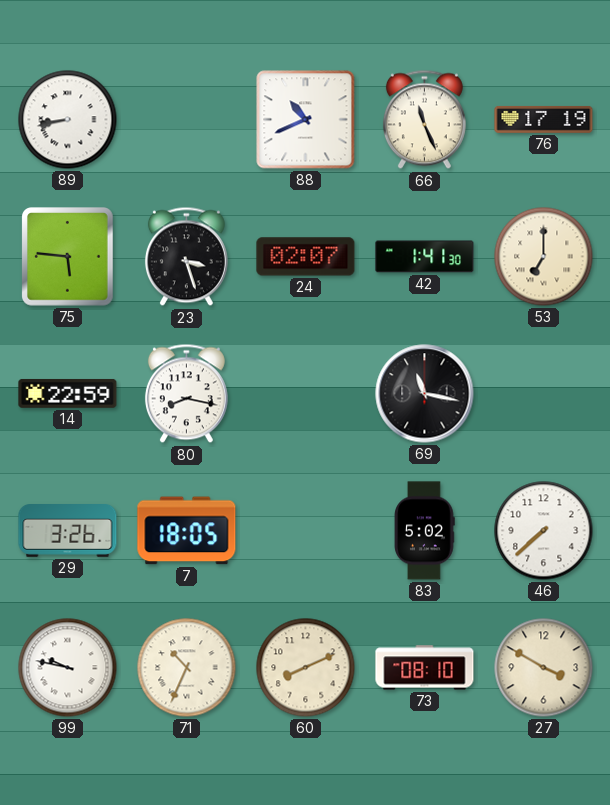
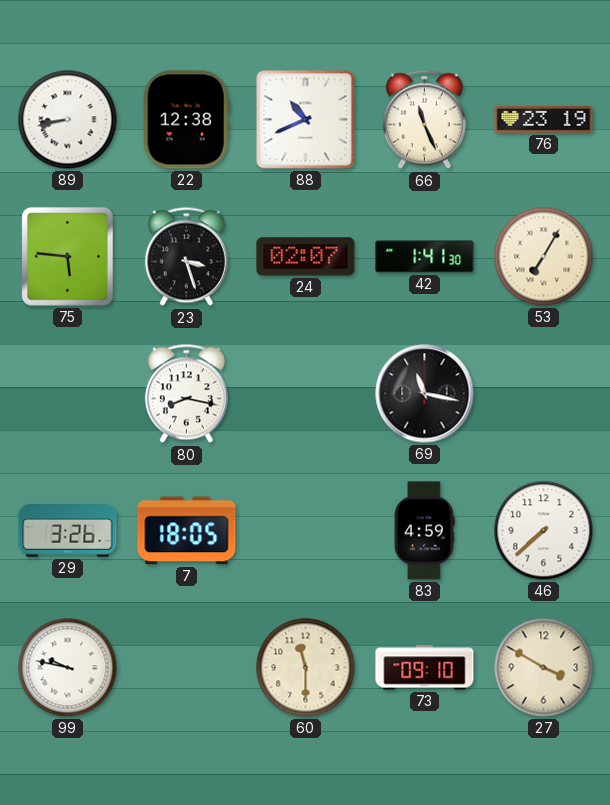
22: none -> 12:38
76: 17:19 -> 23:19
53: 7:00 -> 7:05
14: 22:59 -> none
83: 5:02 -> 4:59
71: 10:34 -> none
60: 8:11 -> 11:30
73: 08:10 -> 09:10
